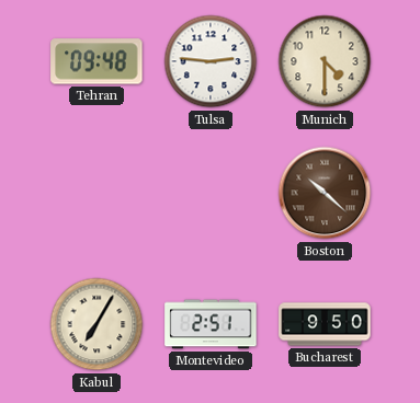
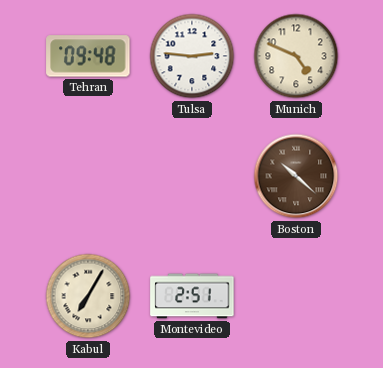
Munich: 4:30 -> 4:49
Bucharest: 9:50 -> none
